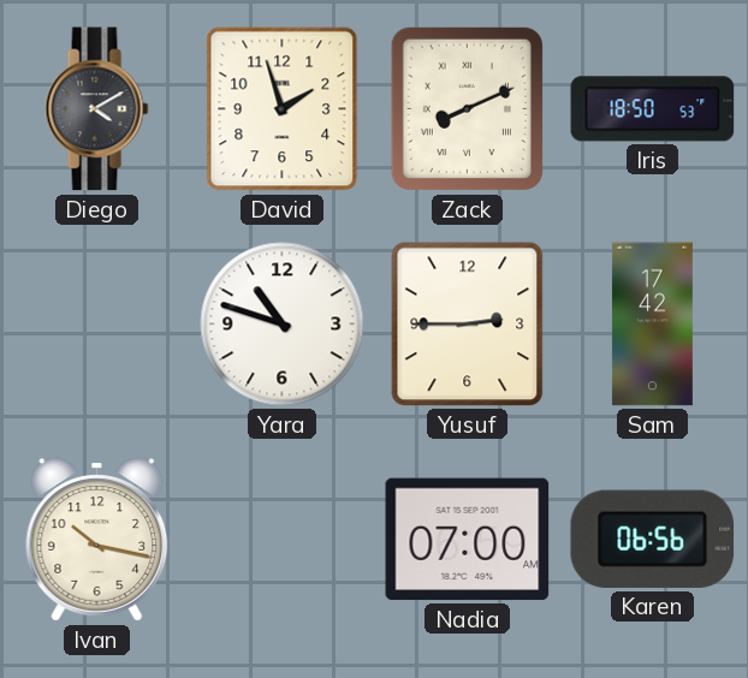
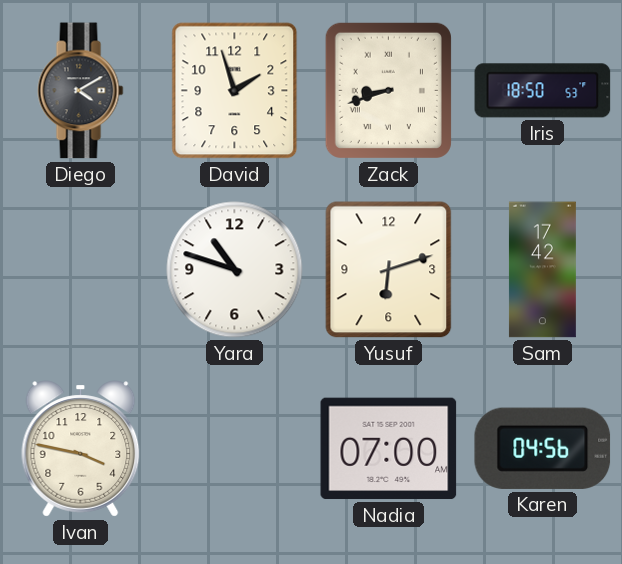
Zack: 8:11 -> 8:42
Yusuf: 2:45 -> 6:12
Ivan: 10:17 -> 3:47
Karen: 06:56 -> 04:56
